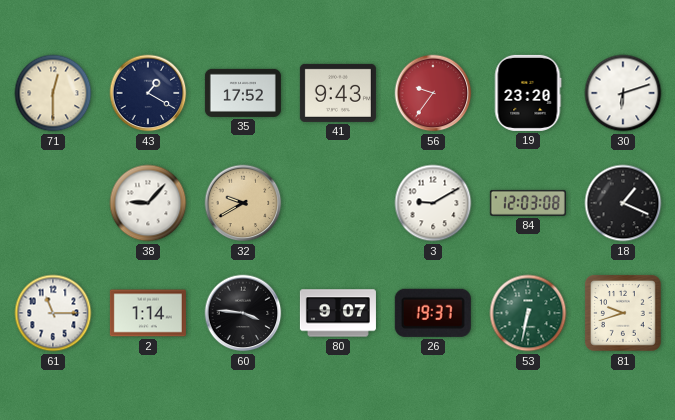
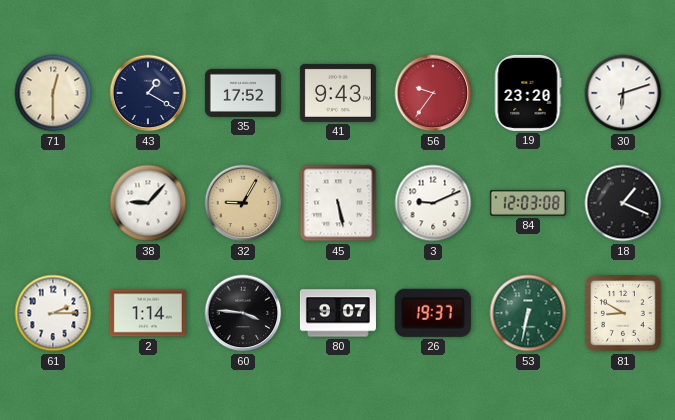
32: 9:40 -> 9:05
45: none -> 5:28
3: 9:10 -> 9:11
61: 11:15 -> 2:15
81: 9:42 -> 8:50
